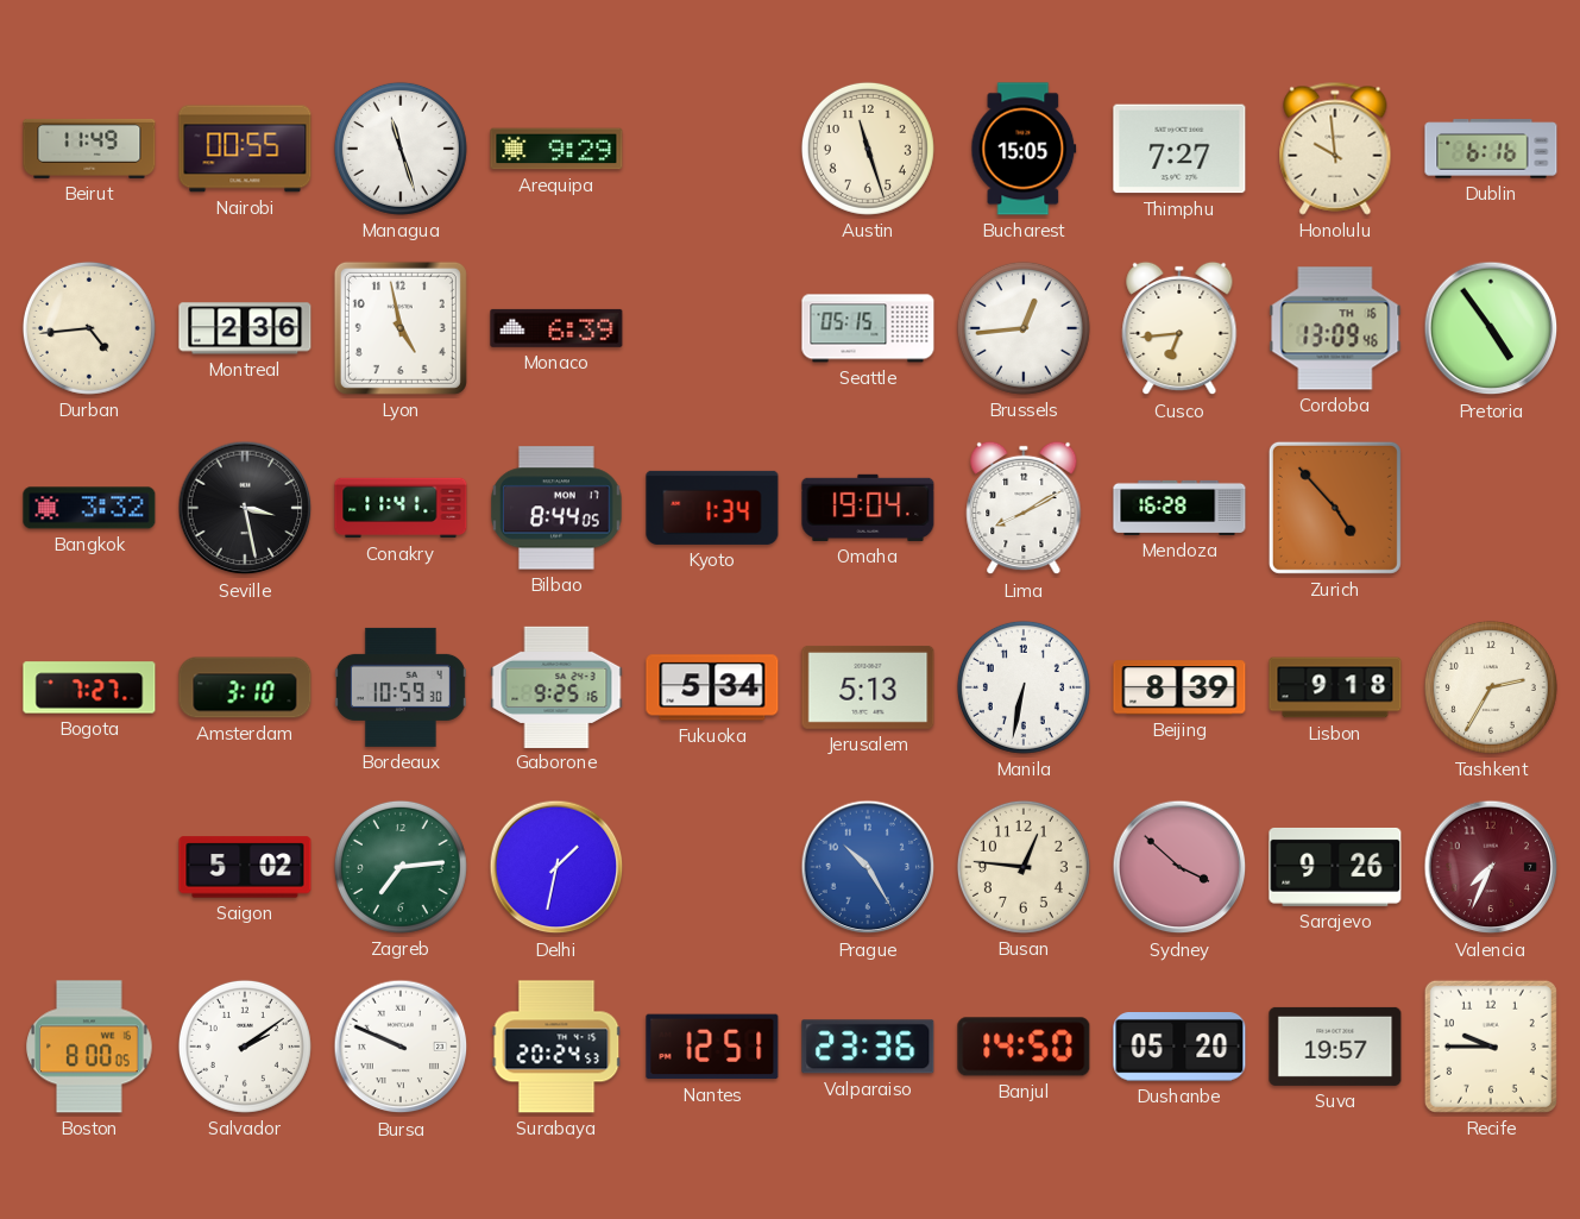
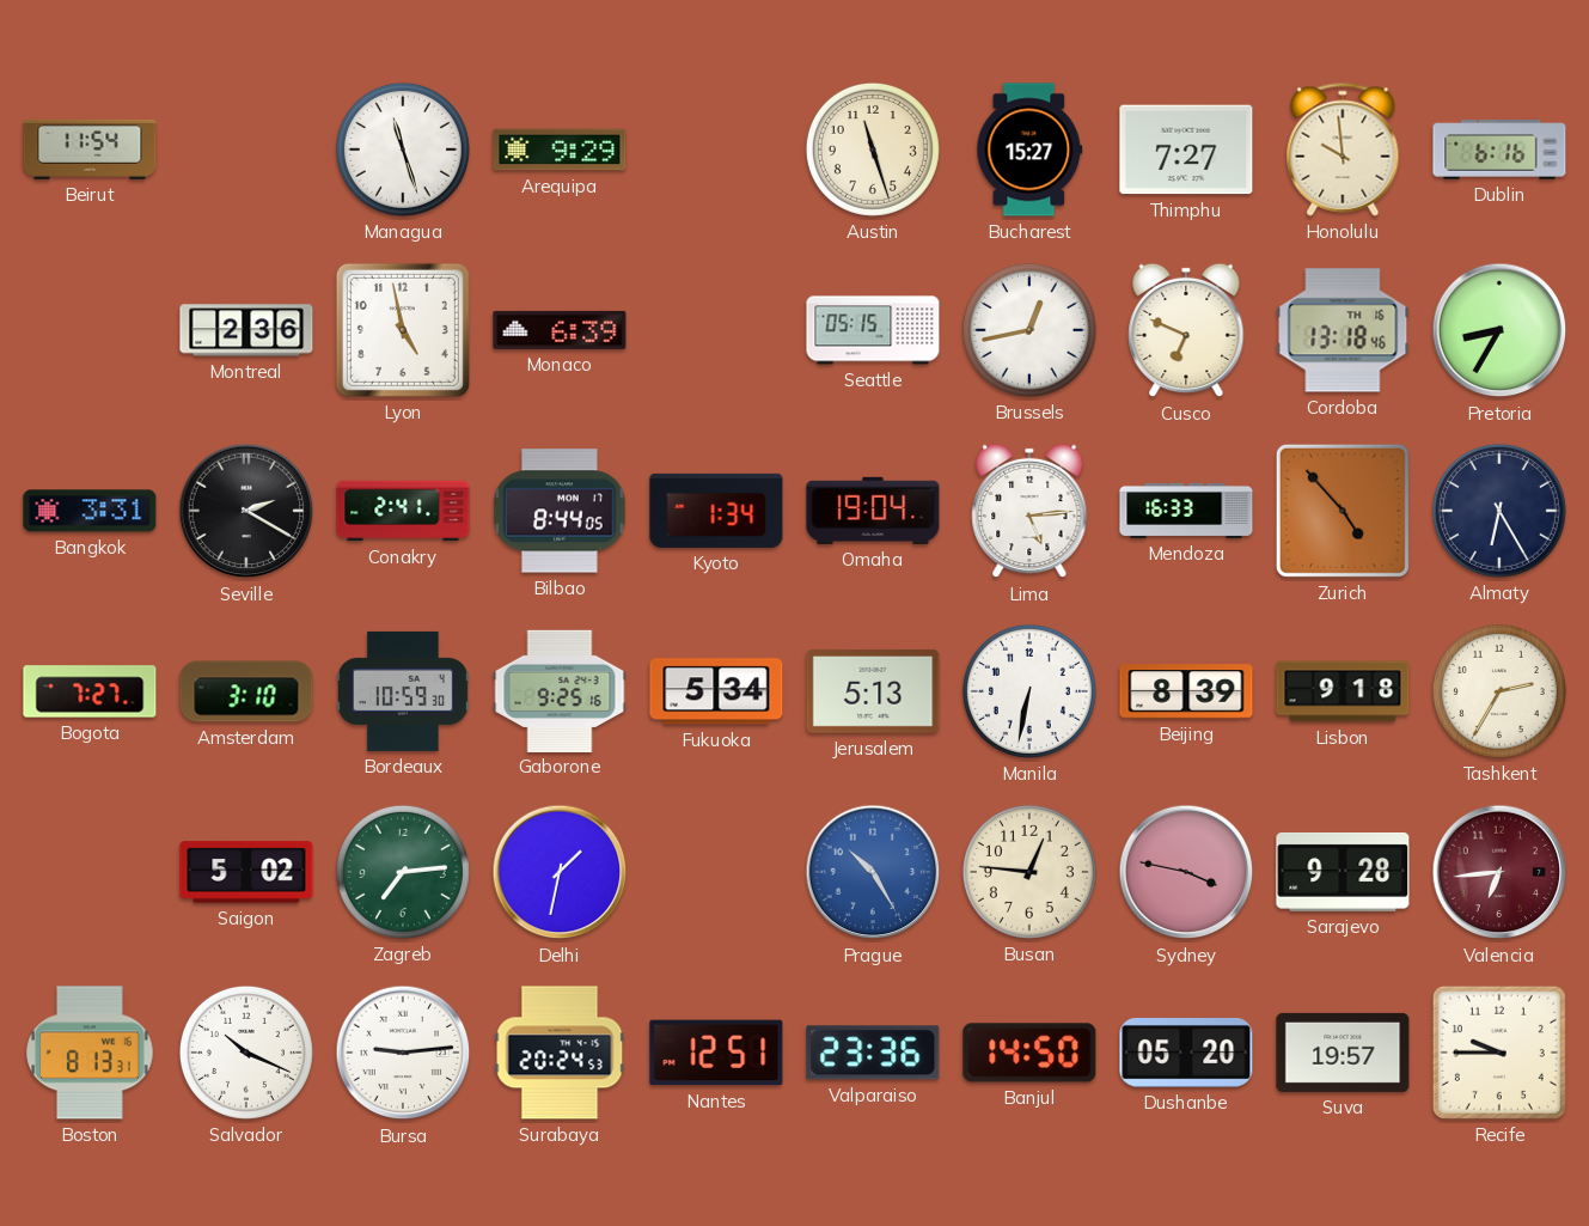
Beirut: 11:49 -> 11:54
Nairobi: 00:55 -> none
Bucharest: 15:05 -> 15:27
Durban: 4:44 -> none
Brussels: 12:44 -> 12:43
Cusco: 6:44 -> 6:49
Cordoba: 13:09 -> 13:18
Pretoria: 4:54 -> 8:35
Bangkok: 3:32 -> 3:31
Seville: 3:28 -> 2:20
Conakry: 11:41 -> 2:41
Lima: 8:10 -> 5:14
Mendoza: 16:28 -> 16:33
Almaty: none -> 6:25
Sydney: 3:52 -> 3:47
Sarajevo: 9:26 -> 9:28
Valencia: 7:34 -> 6:44
Boston: 8:00 -> 8:13
Salvador: 2:09 -> 10:19
Bursa: 9:49 -> 9:14
